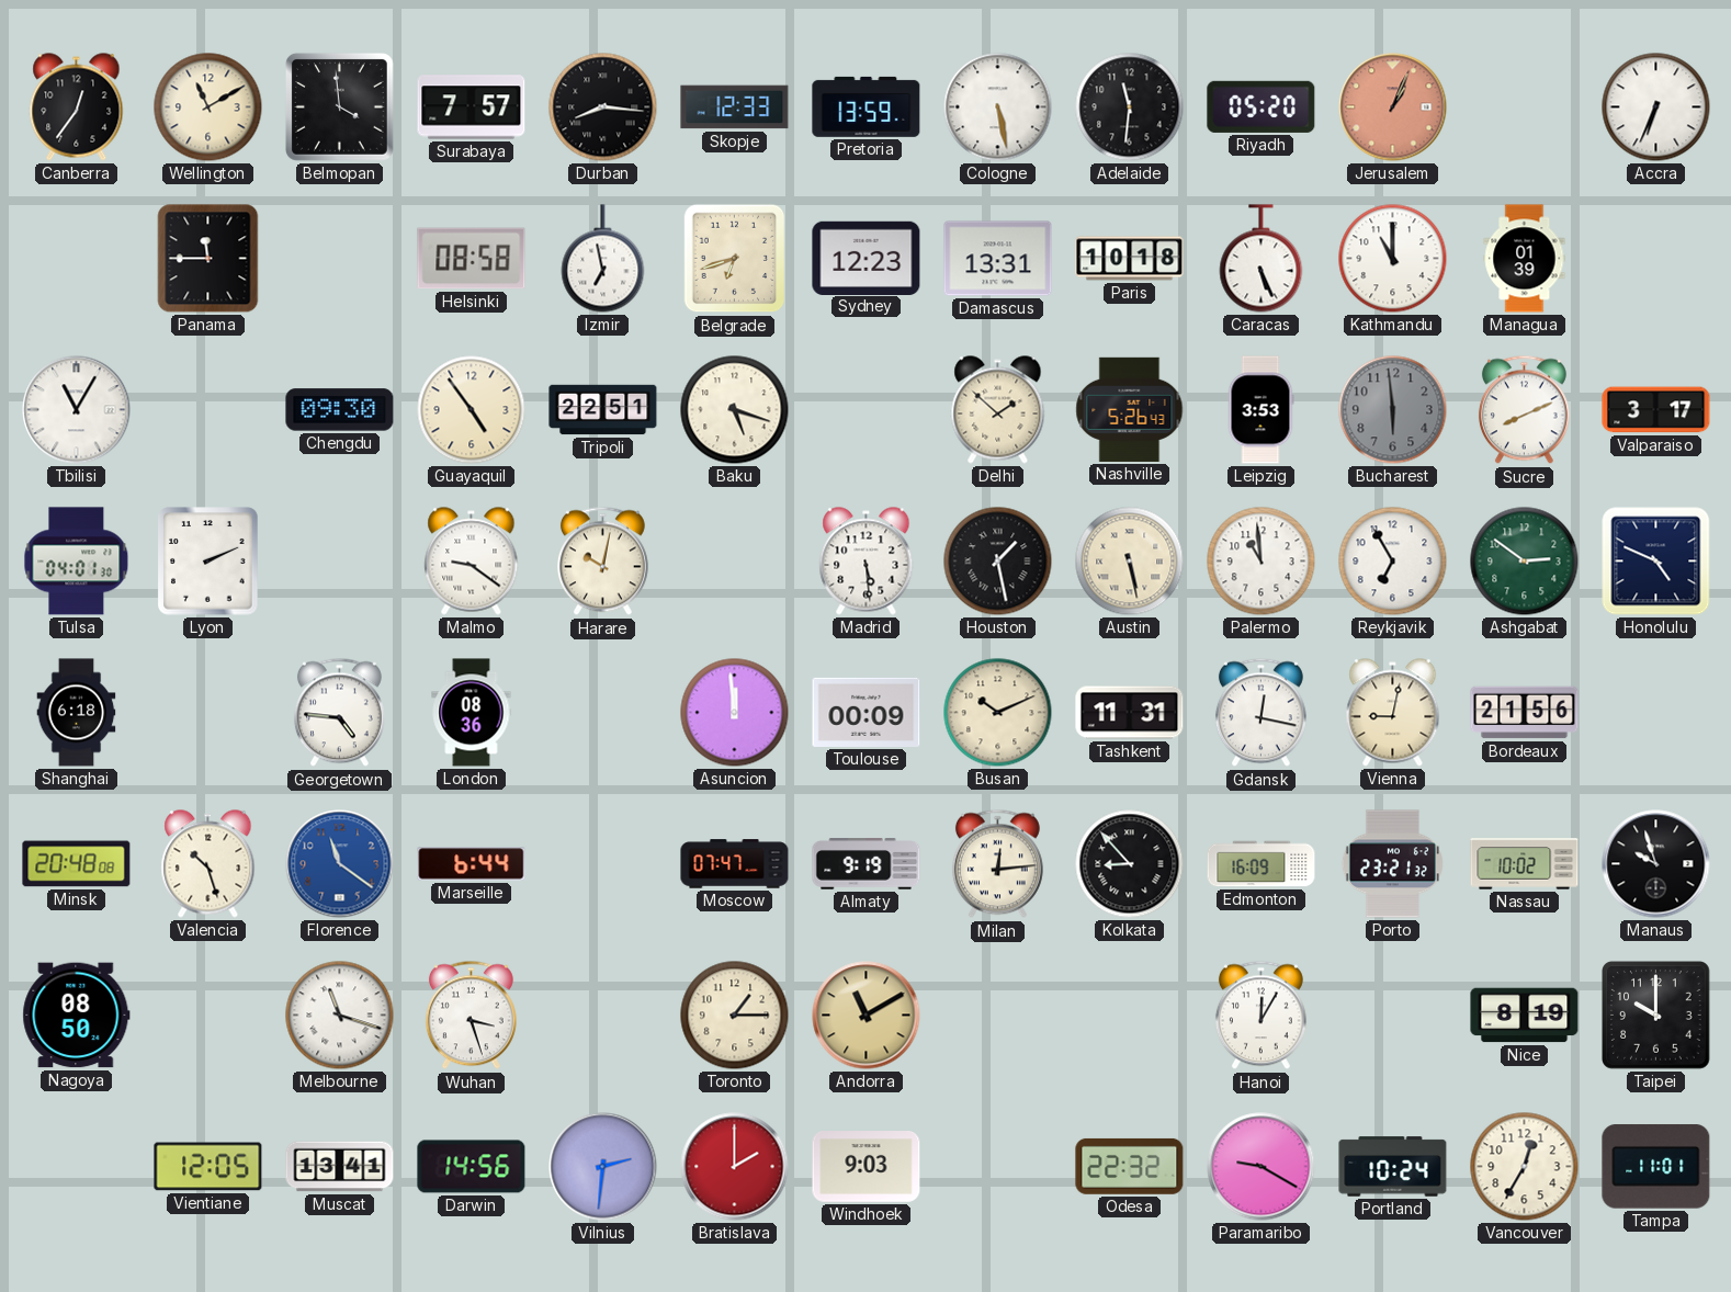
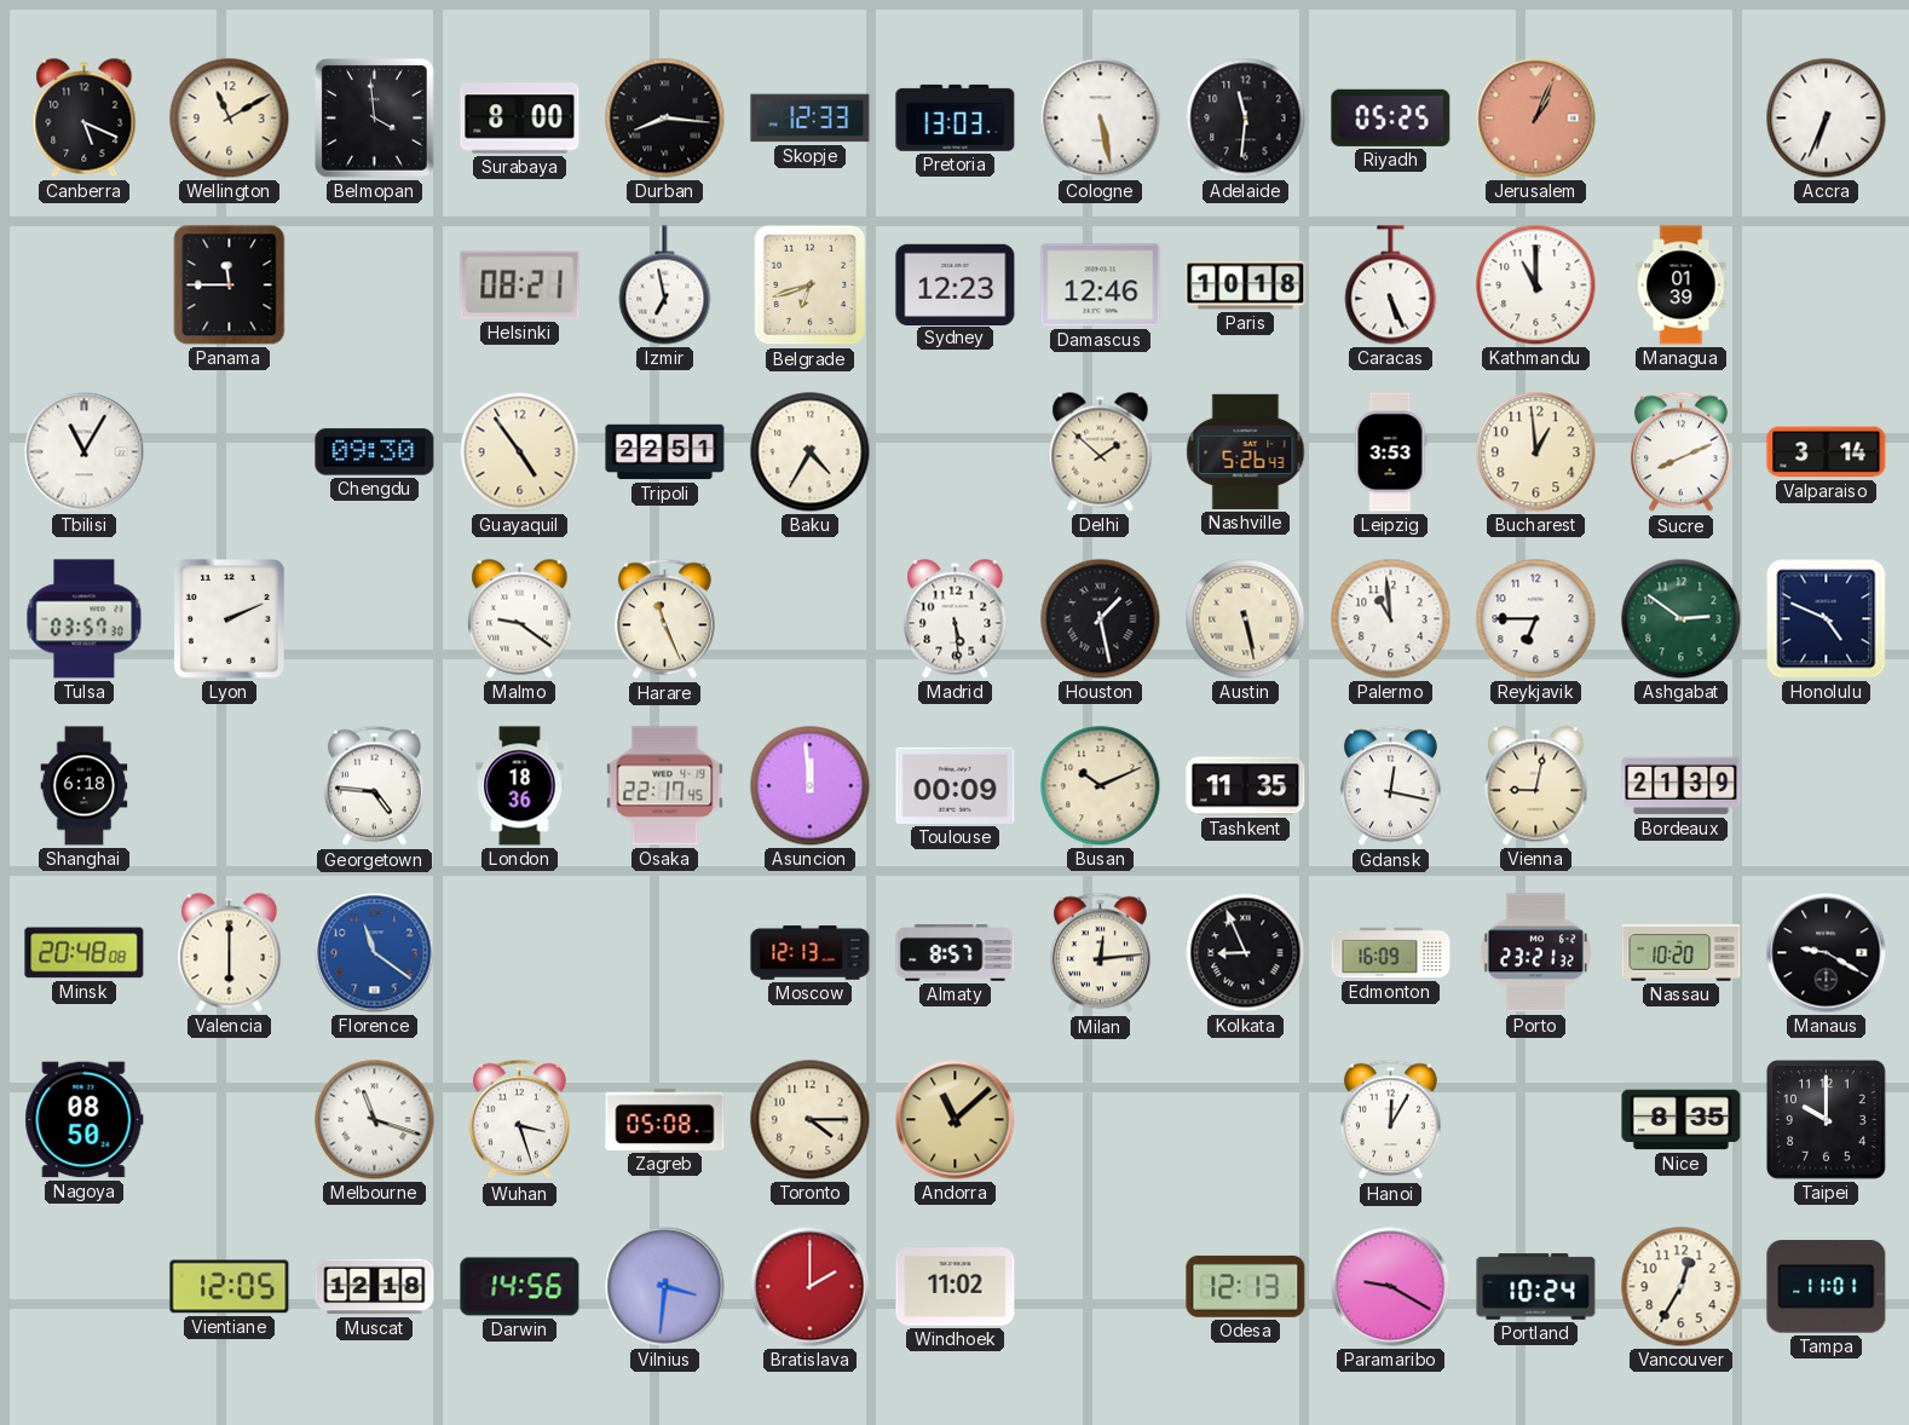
Canberra: 12:36 -> 5:19
Surabaya: 7:57 -> 8:00
Pretoria: 13:59 -> 13:03
Riyadh: 05:20 -> 05:25
Helsinki: 08:58 -> 08:21
Damascus: 13:31 -> 12:46
Baku: 5:18 -> 4:35
Bucharest: 5:59 -> 12:59
Bucharest dial: grey -> cream
Valparaiso: 3:17 -> 3:14
Tulsa: 04:01 -> 03:57
Harare: 10:02 -> 11:26
Reykjavik: 6:55 -> 6:45
London: 08:36 -> 18:36
Osaka: none -> 22:17
Tashkent: 11:31 -> 11:35
Bordeaux: 21:56 -> 21:39
Valencia: 10:27 -> 6:00
Marseille: 6:44 -> none
Moscow: 07:47 -> 12:13
Almaty: 9:19 -> 8:57
Kolkata: 8:53 -> 8:56
Nassau: 10:02 -> 10:20
Manaus: 9:57 -> 9:20
Zagreb: none -> 05:08
Toronto: 1:15 -> 4:15
Andorra: 11:10 -> 11:08
Nice: 8:19 -> 8:35
Muscat: 13:41 -> 12:18
Vilnius: 2:31 -> 3:31
Windhoek: 9:03 -> 11:02
Odesa: 22:32 -> 12:13
